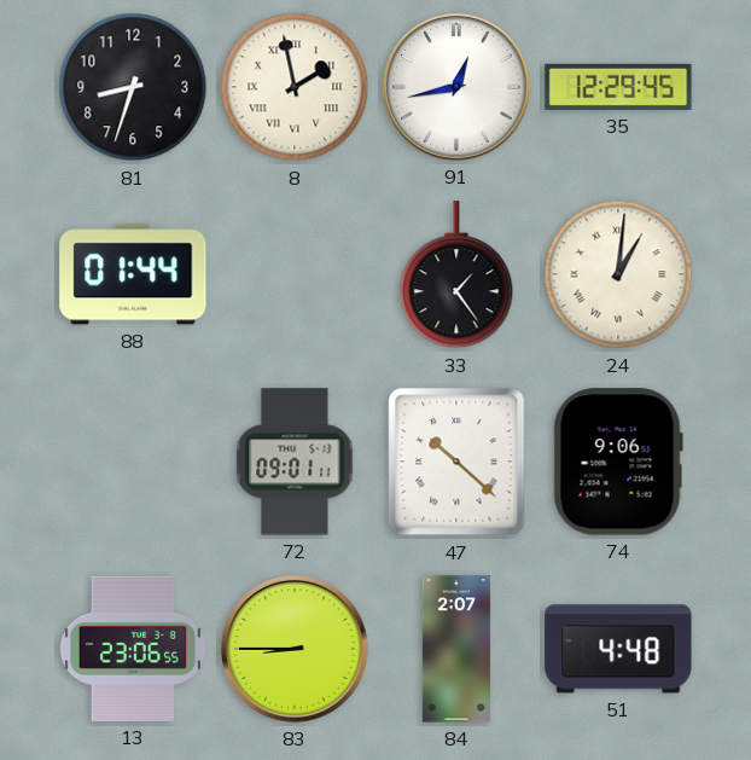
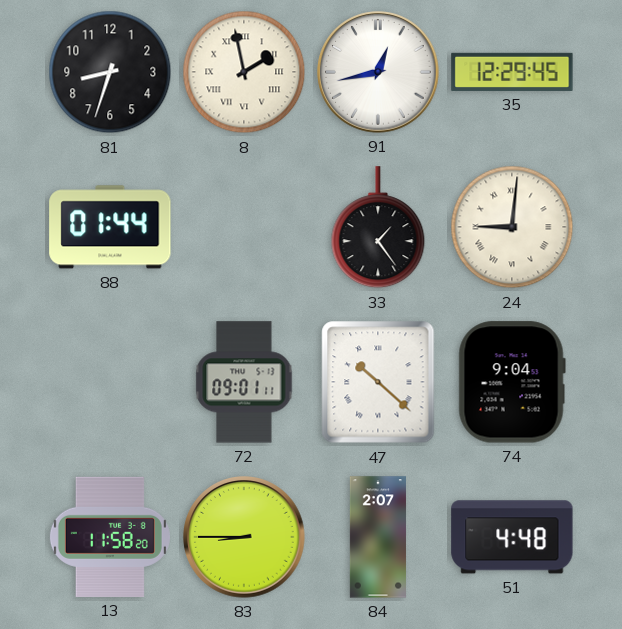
24: 1:01 -> 9:01
74: 9:06 -> 9:04
13: 23:06 -> 11:58
